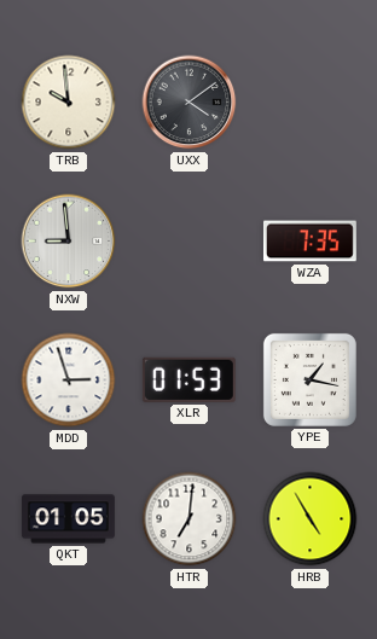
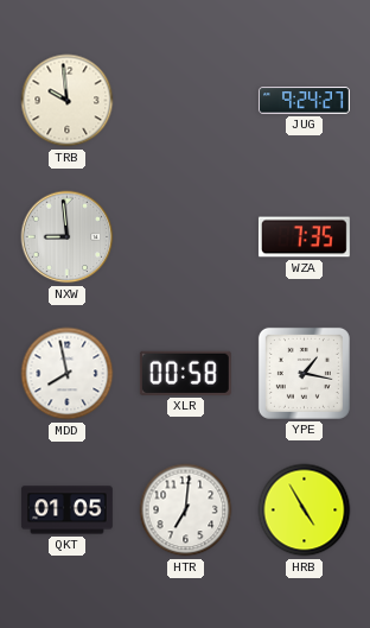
UXX: 4:09 -> none
JUG: none -> 9:24
MDD: 2:57 -> 7:58
XLR: 01:53 -> 00:58
